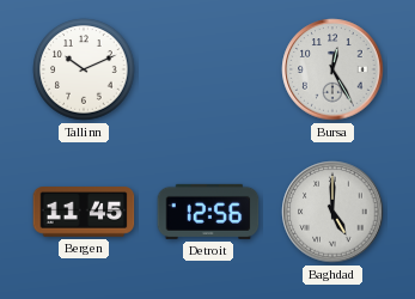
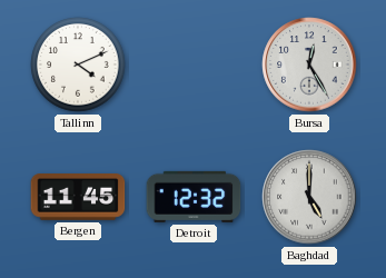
Tallinn: 10:11 -> 4:11
Detroit: 12:56 -> 12:32
